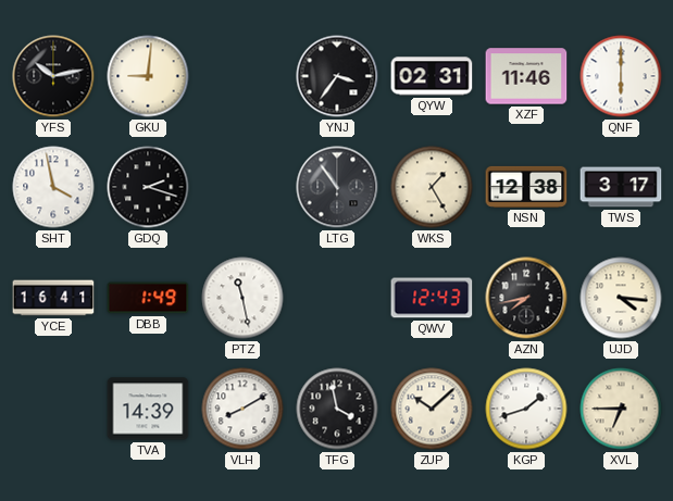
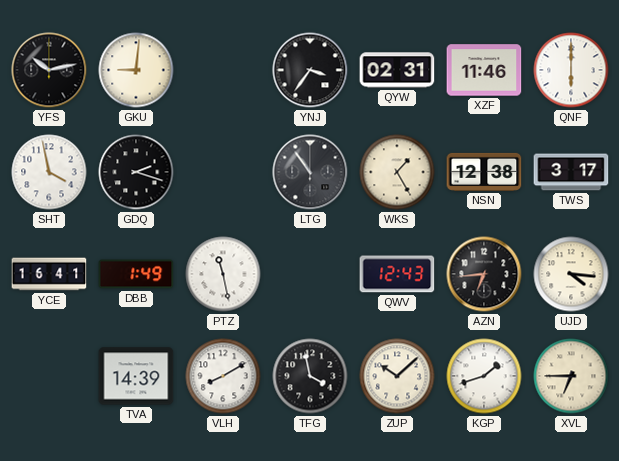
AZN: 7:43 -> 6:44
